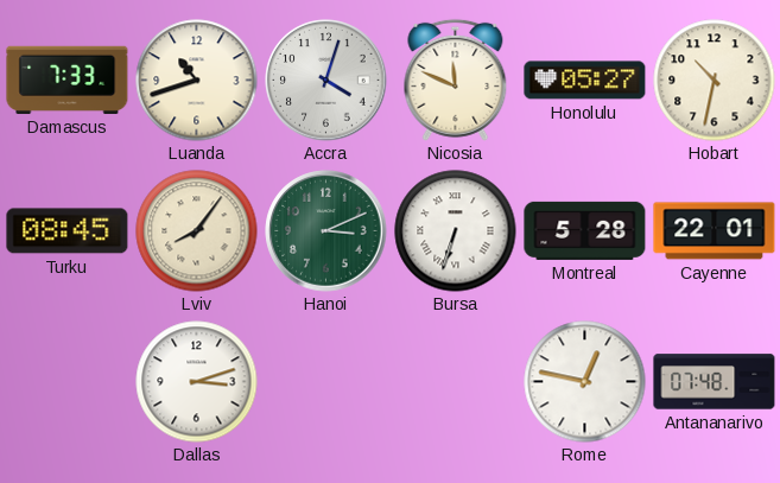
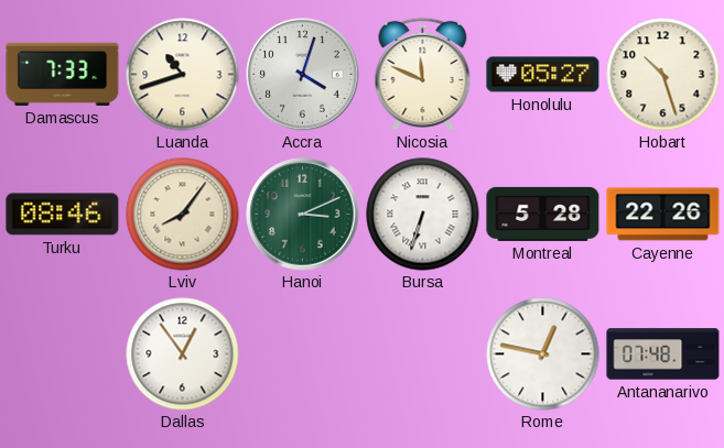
Hobart: 10:32 -> 10:27
Turku: 08:45 -> 08:46
Cayenne: 22:01 -> 22:26
Dallas: 3:12 -> 12:54
